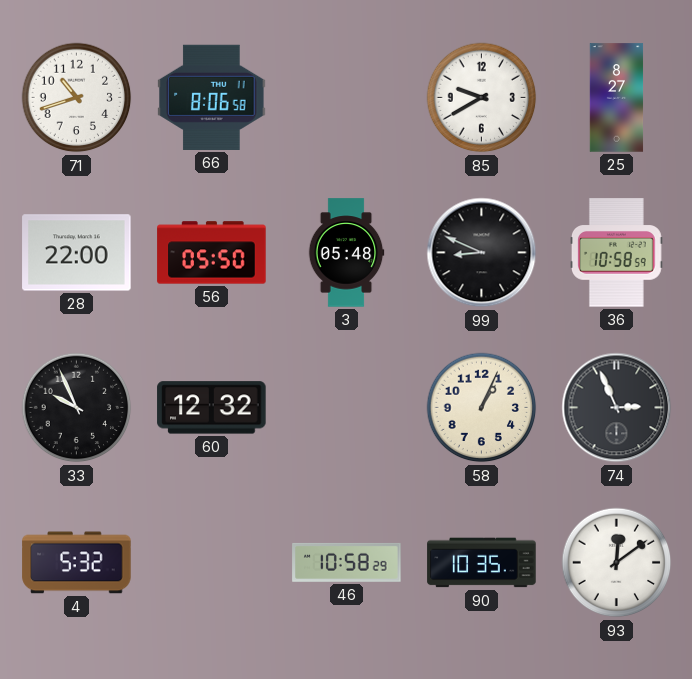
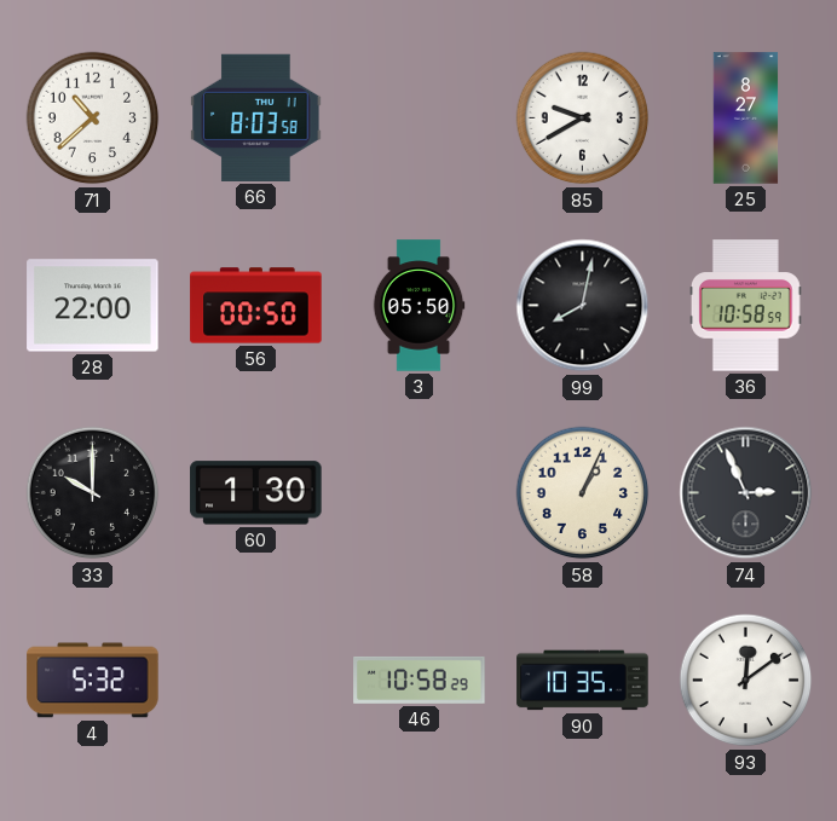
71: 10:42 -> 10:38
66: 8:06 -> 8:03
56: 05:50 -> 00:50
3: 05:48 -> 05:50
99: 8:49 -> 8:02
33: 9:56 -> 10:00
60: 12:32 -> 1:30
